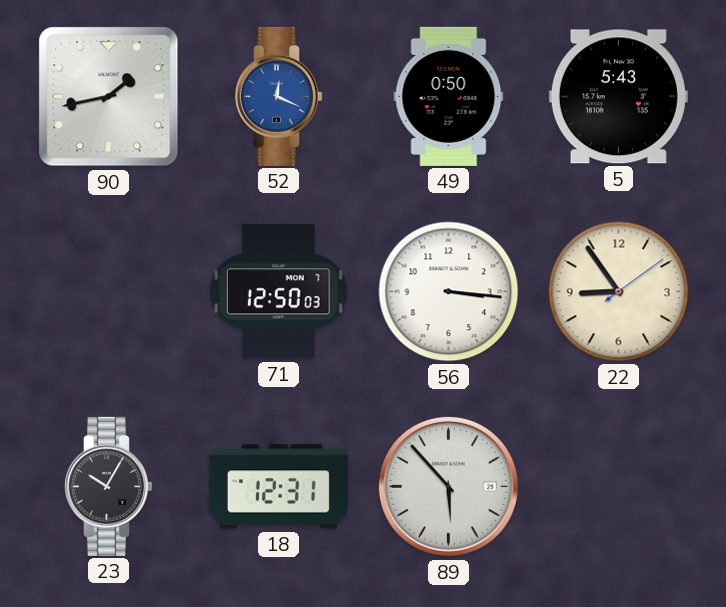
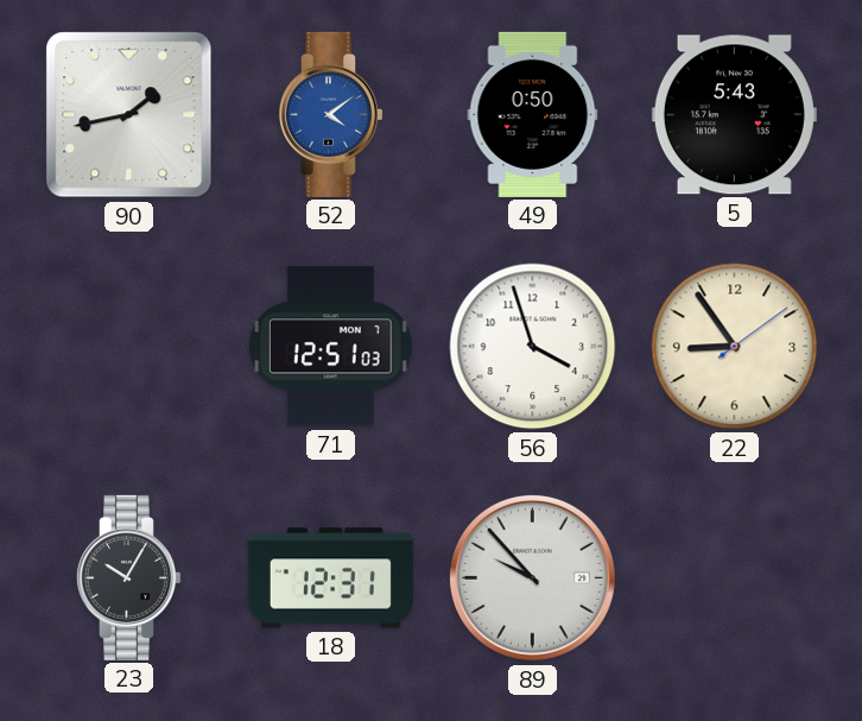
52: 12:19 -> 4:09
71: 12:50 -> 12:51
56: 3:16 -> 3:57
89: 5:53 -> 9:53
